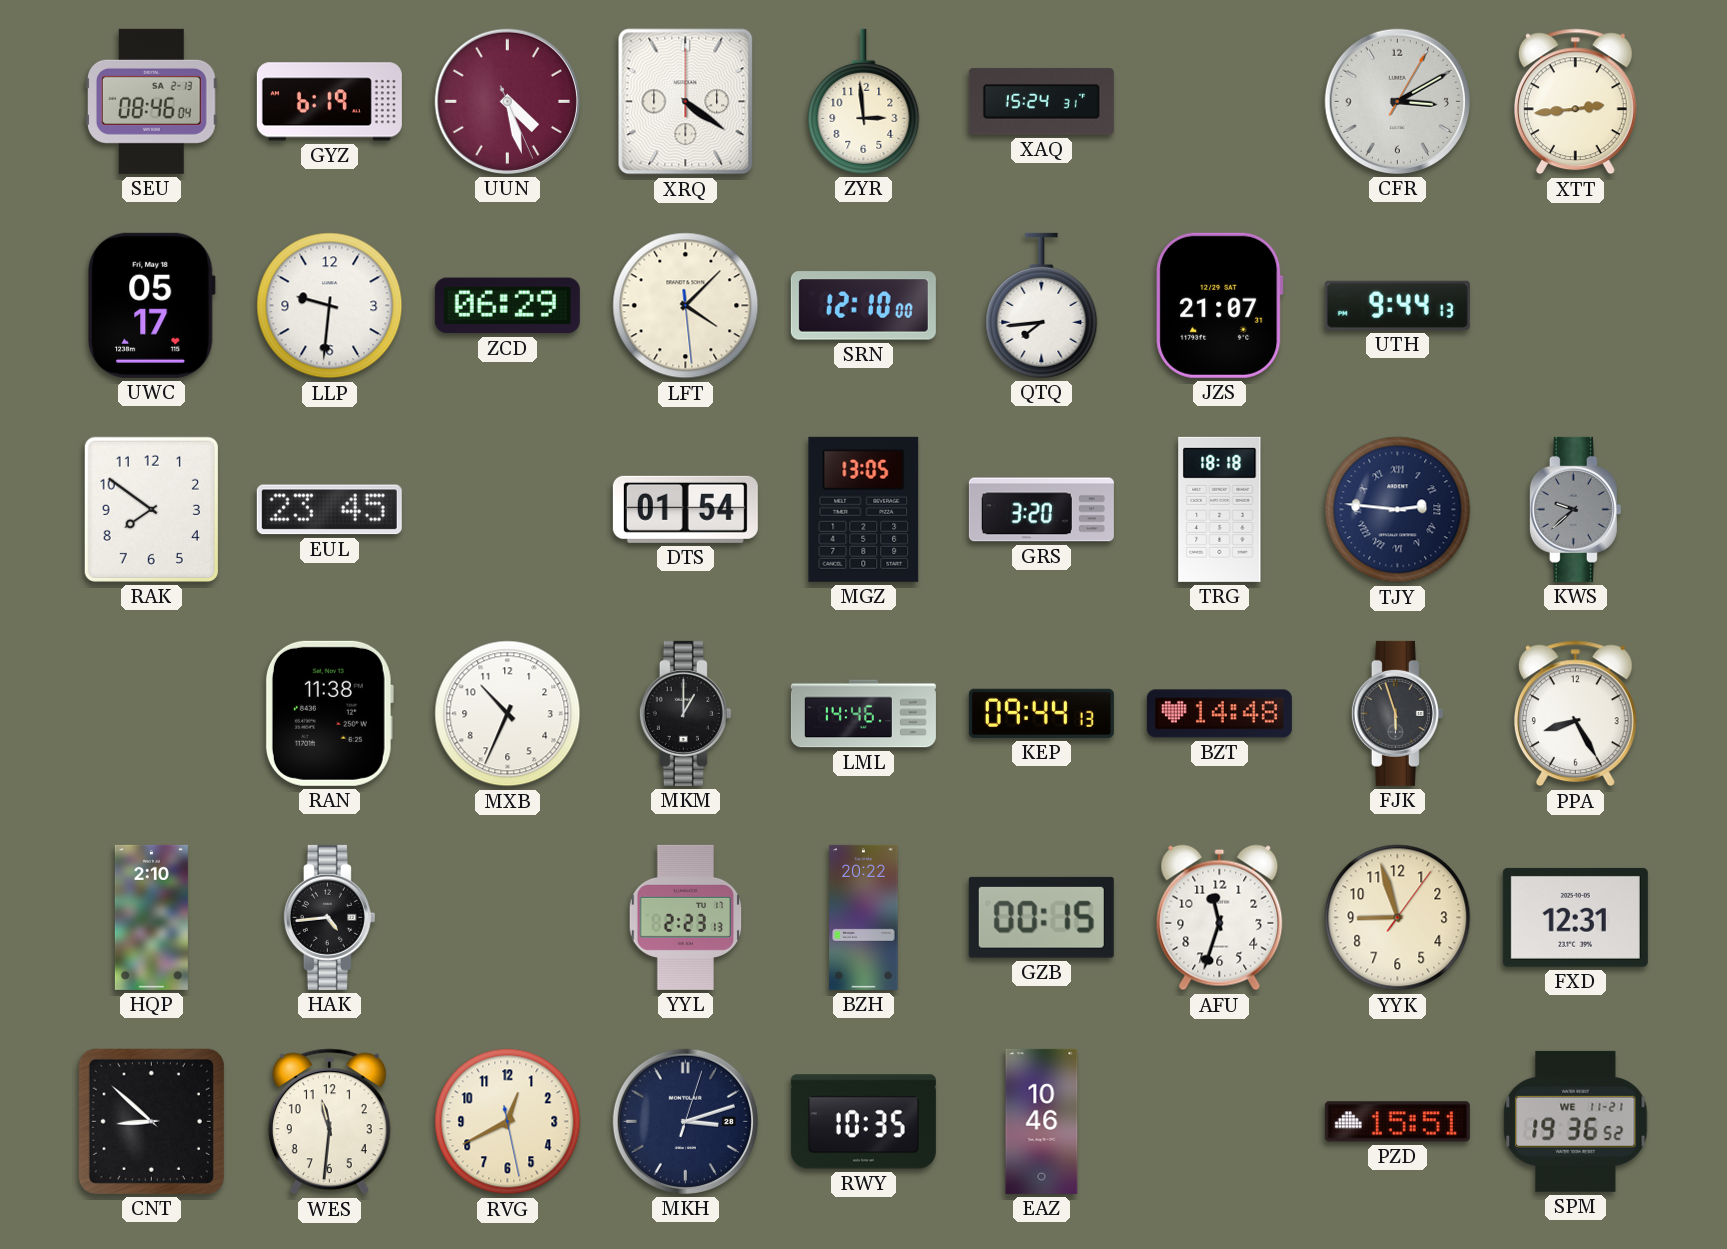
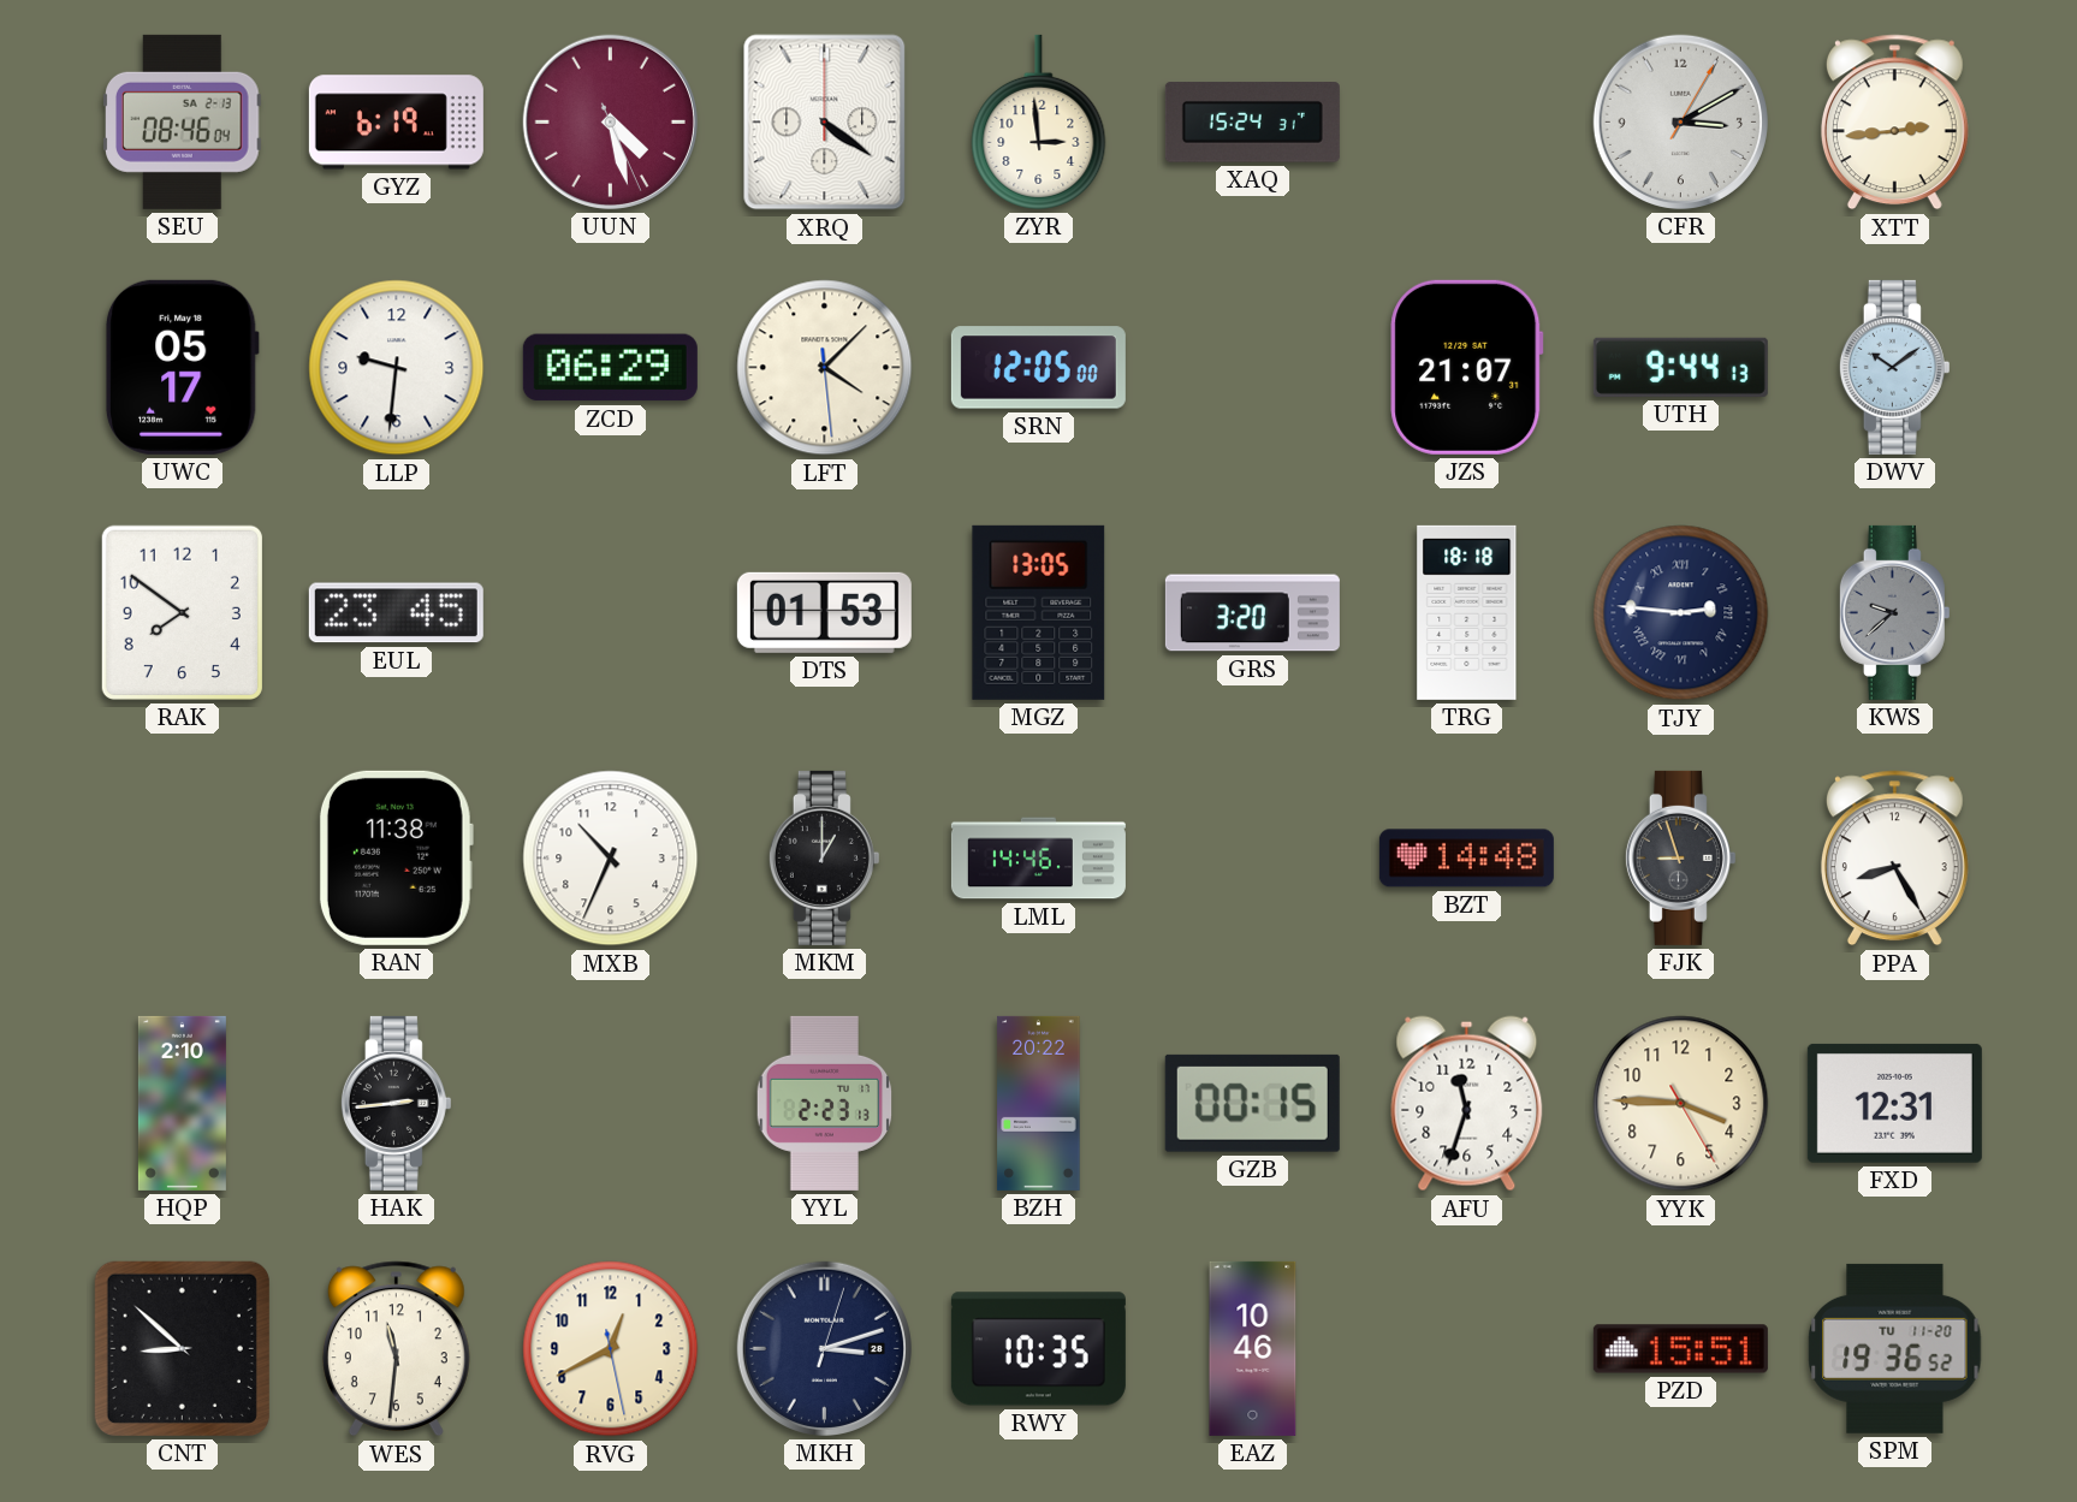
SRN: 12:10 -> 12:05
QTQ: 7:44 -> none
DWV: none -> 10:09
DTS: 01:54 -> 01:53
KEP: 09:44 -> none
FJK: 5:57 -> 8:57
HAK: 4:44 -> 2:44
YYK: 8:57 -> 3:45
SPM date: WE 11-21 -> TU 11-20
